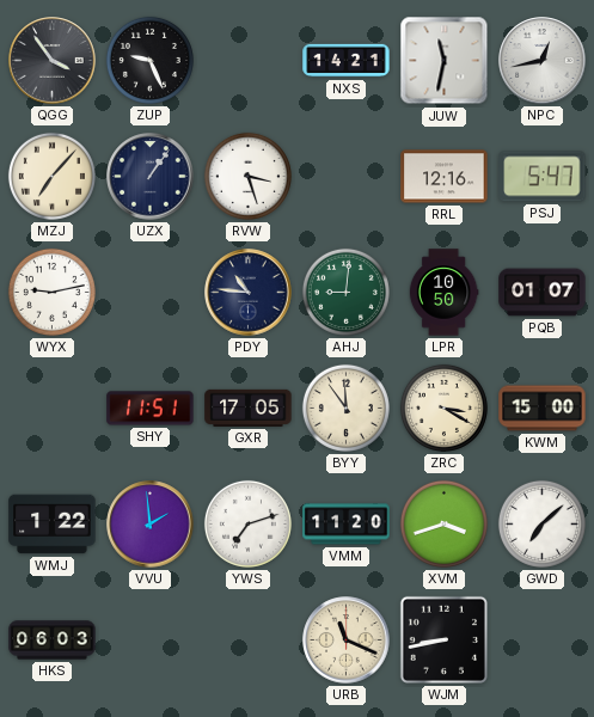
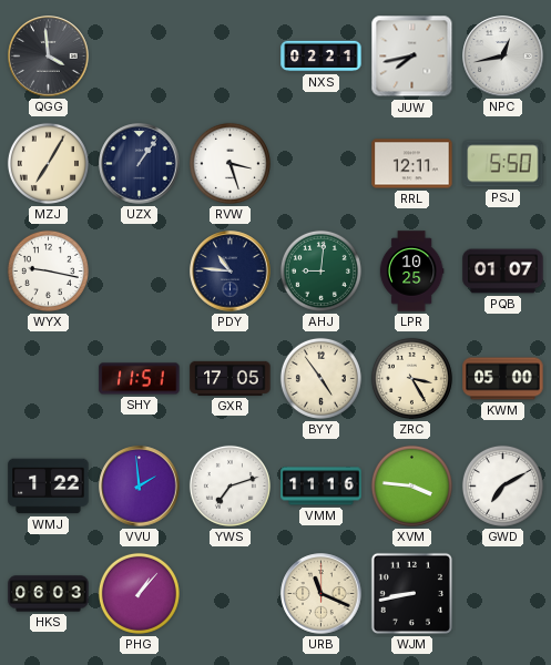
QGG: 3:54 -> 3:59
ZUP: 9:26 -> none
NXS: 14:21 -> 02:21
JUW: 11:32 -> 7:43
MZJ: 7:07 -> 7:05
RRL: 12:16 -> 12:11
PSJ: 5:47 -> 5:50
WYX: 9:13 -> 9:17
LPR: 10:50 -> 10:25
BYY: 11:54 -> 4:54
ZRC: 3:20 -> 3:25
KWM: 15:00 -> 05:00
VMM: 11:20 -> 11:16
XVM: 3:42 -> 3:46
GWD: 7:08 -> 7:10
PHG: none -> 1:07
